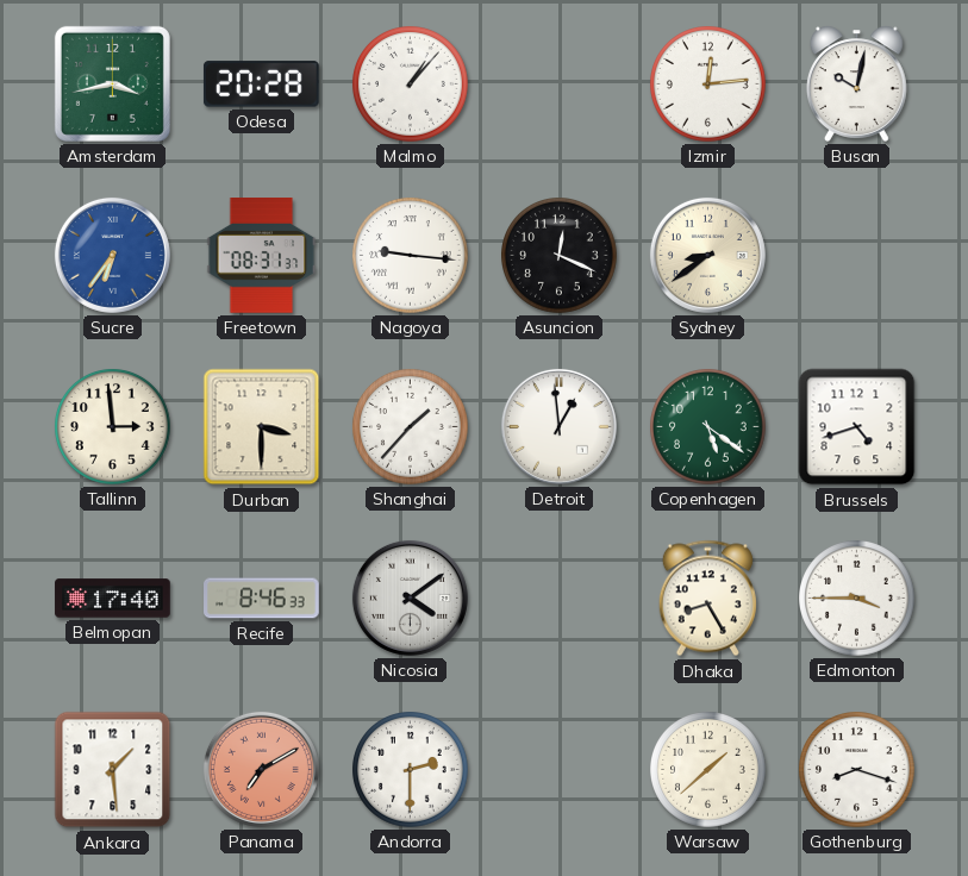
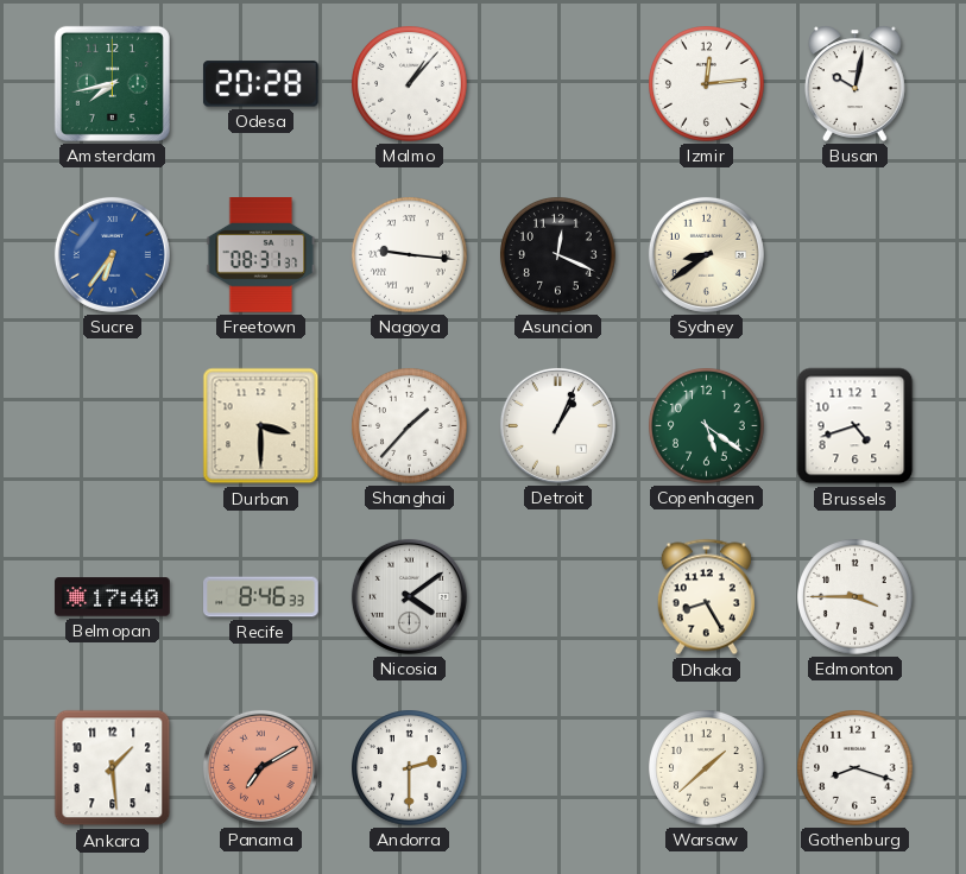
Amsterdam: 3:43 -> 7:43
Tallinn: 2:59 -> none
Detroit: 12:59 -> 1:04
